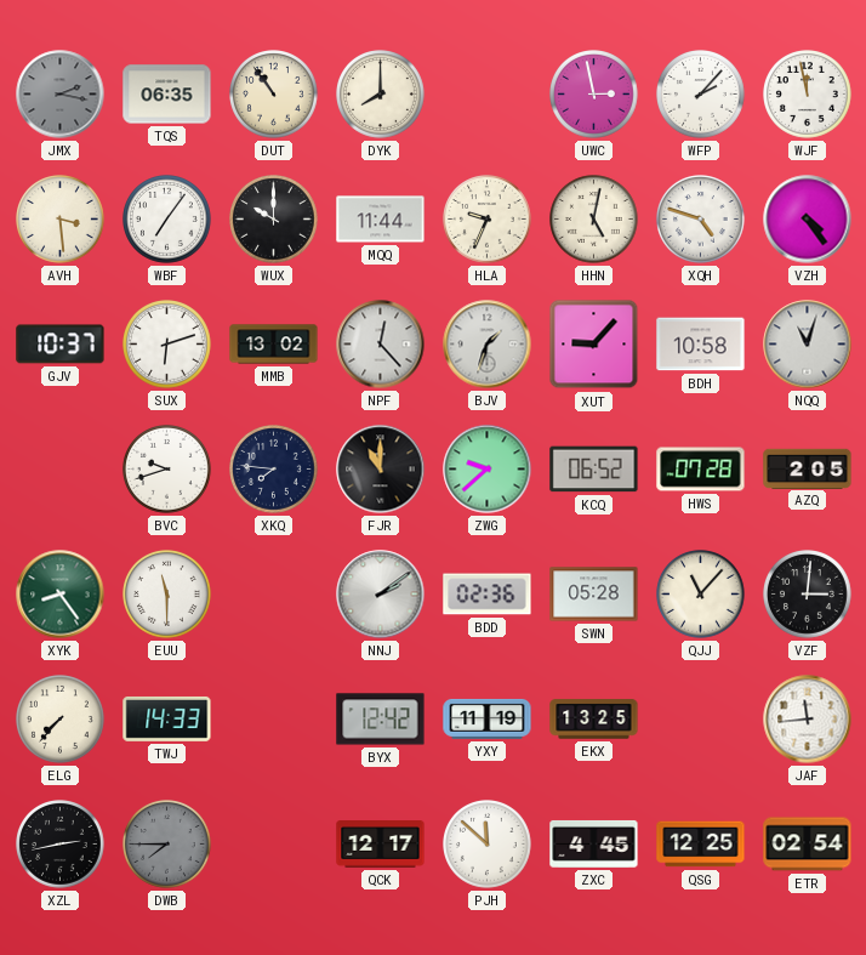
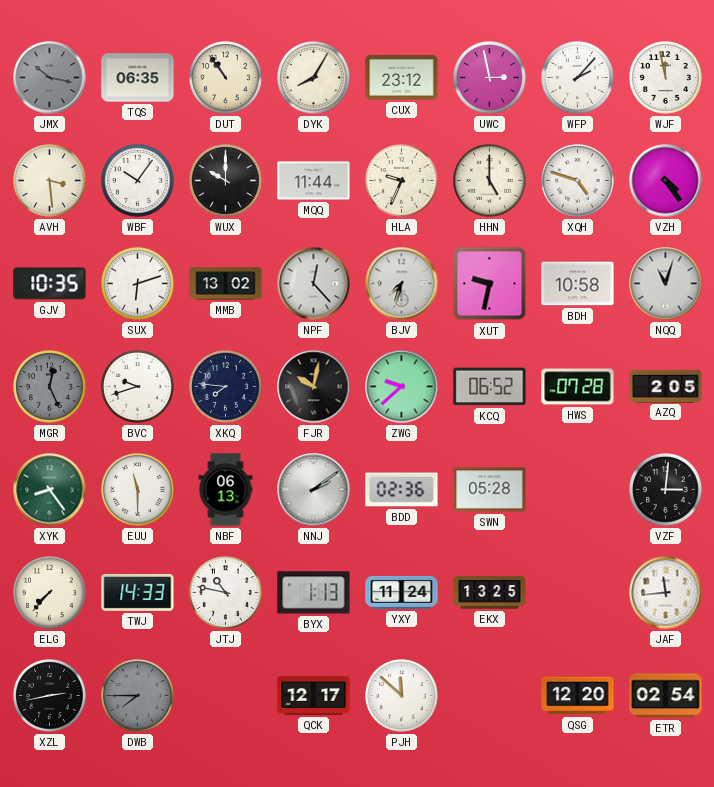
JMX: 2:17 -> 10:17
DYK: 8:00 -> 8:05
CUX: none -> 23:12
WBF: 7:06 -> 10:06
HHN: 5:02 -> 5:00
GJV: 10:37 -> 10:35
BJV: 1:33 -> 7:33
XUT: 9:07 -> 9:32
MGR: none -> 12:26
FJR: 11:00 -> 10:02
NBF: none -> 06:13
QJJ: 11:07 -> none
JTJ: none -> 10:47
BYX: 12:42 -> 1:13
YXY: 11:19 -> 11:24
ZXC: 4:45 -> none
QSG: 12:25 -> 12:20
